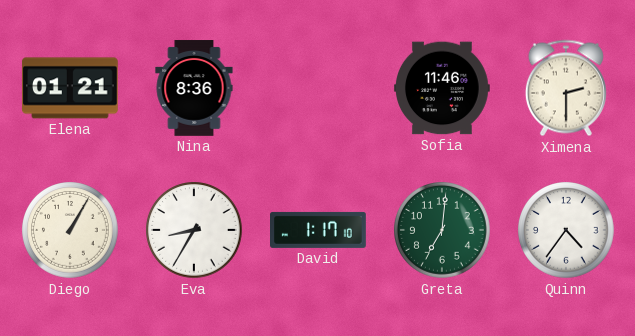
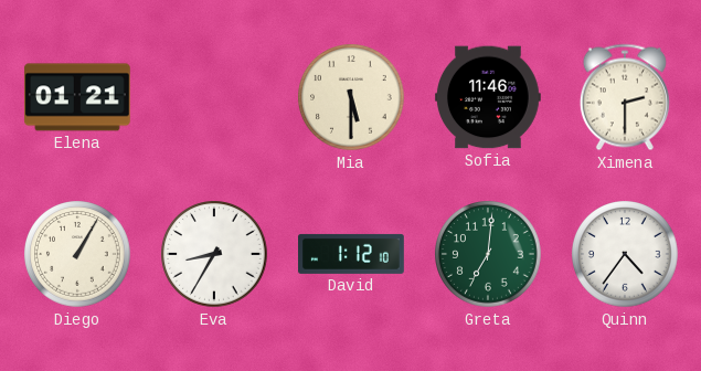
Nina: 8:36 -> none
Mia: none -> 5:30
David: 1:17 -> 1:12
